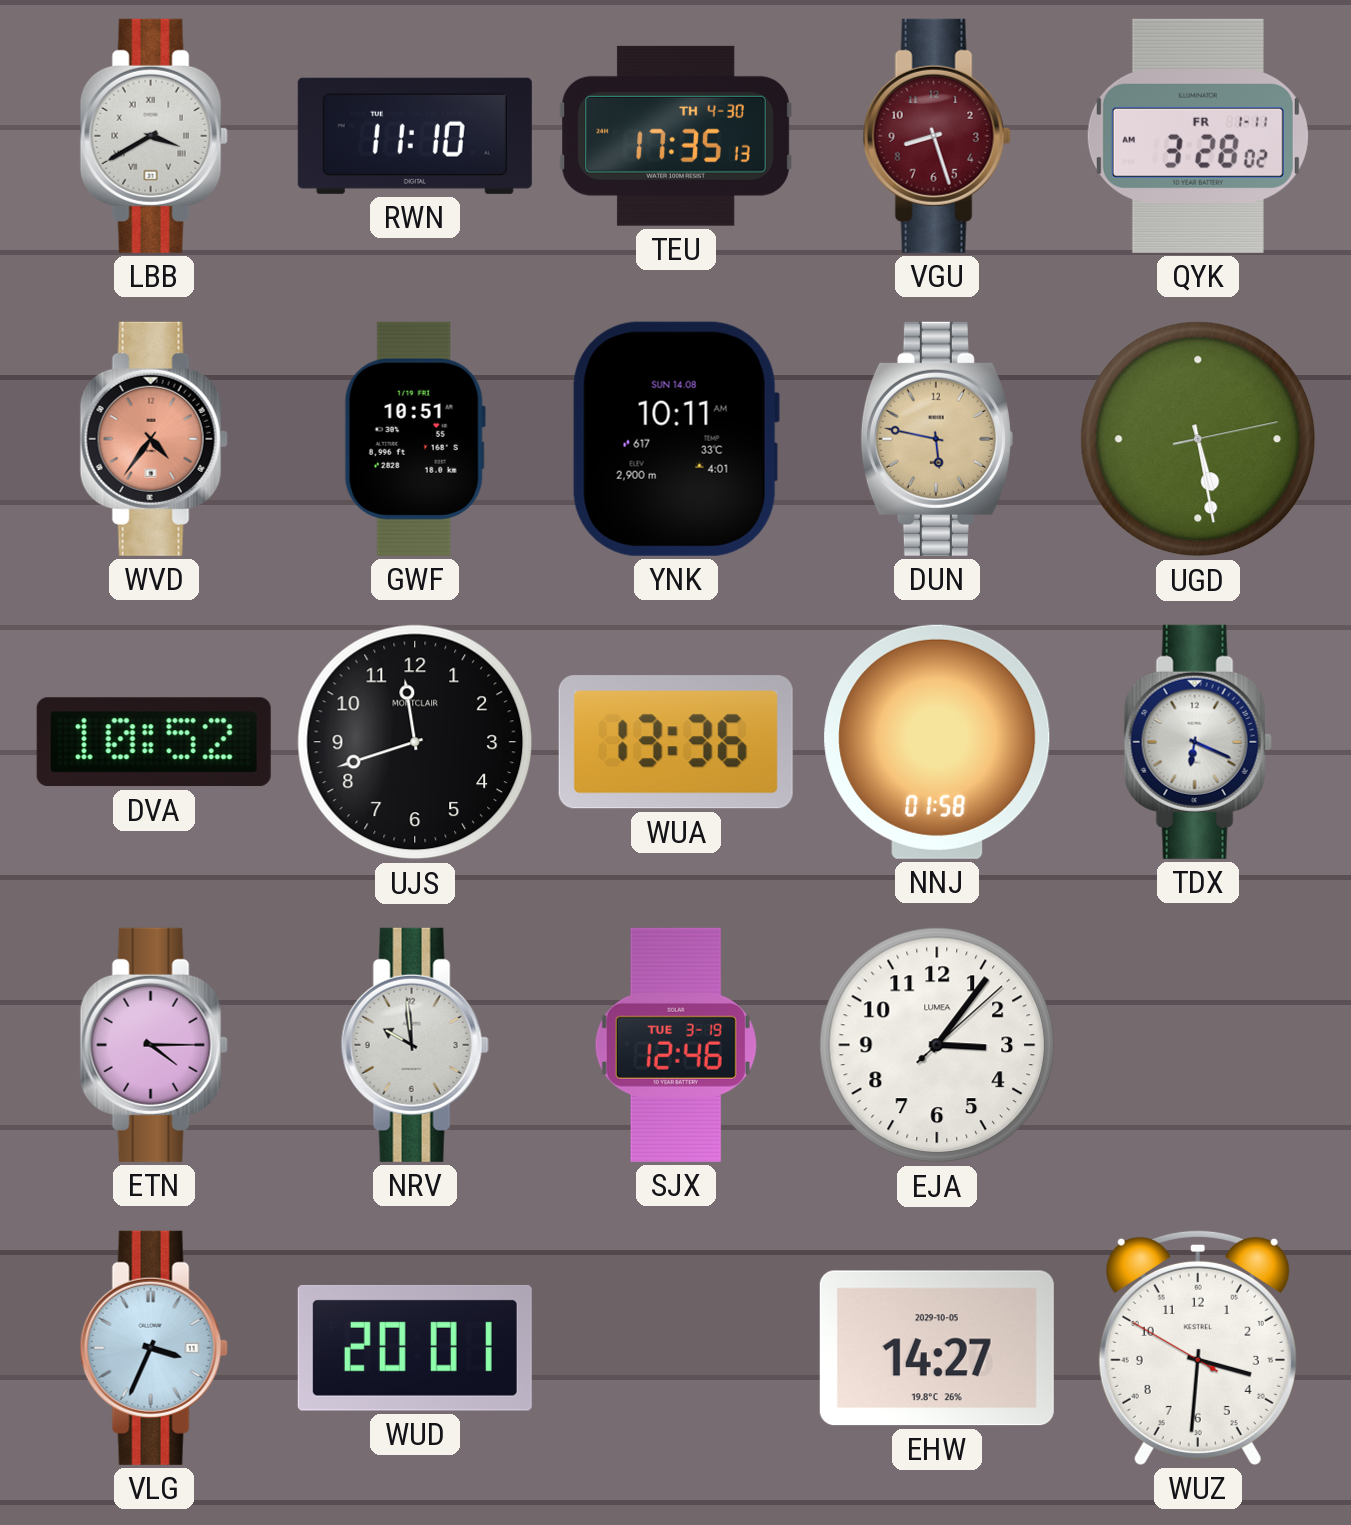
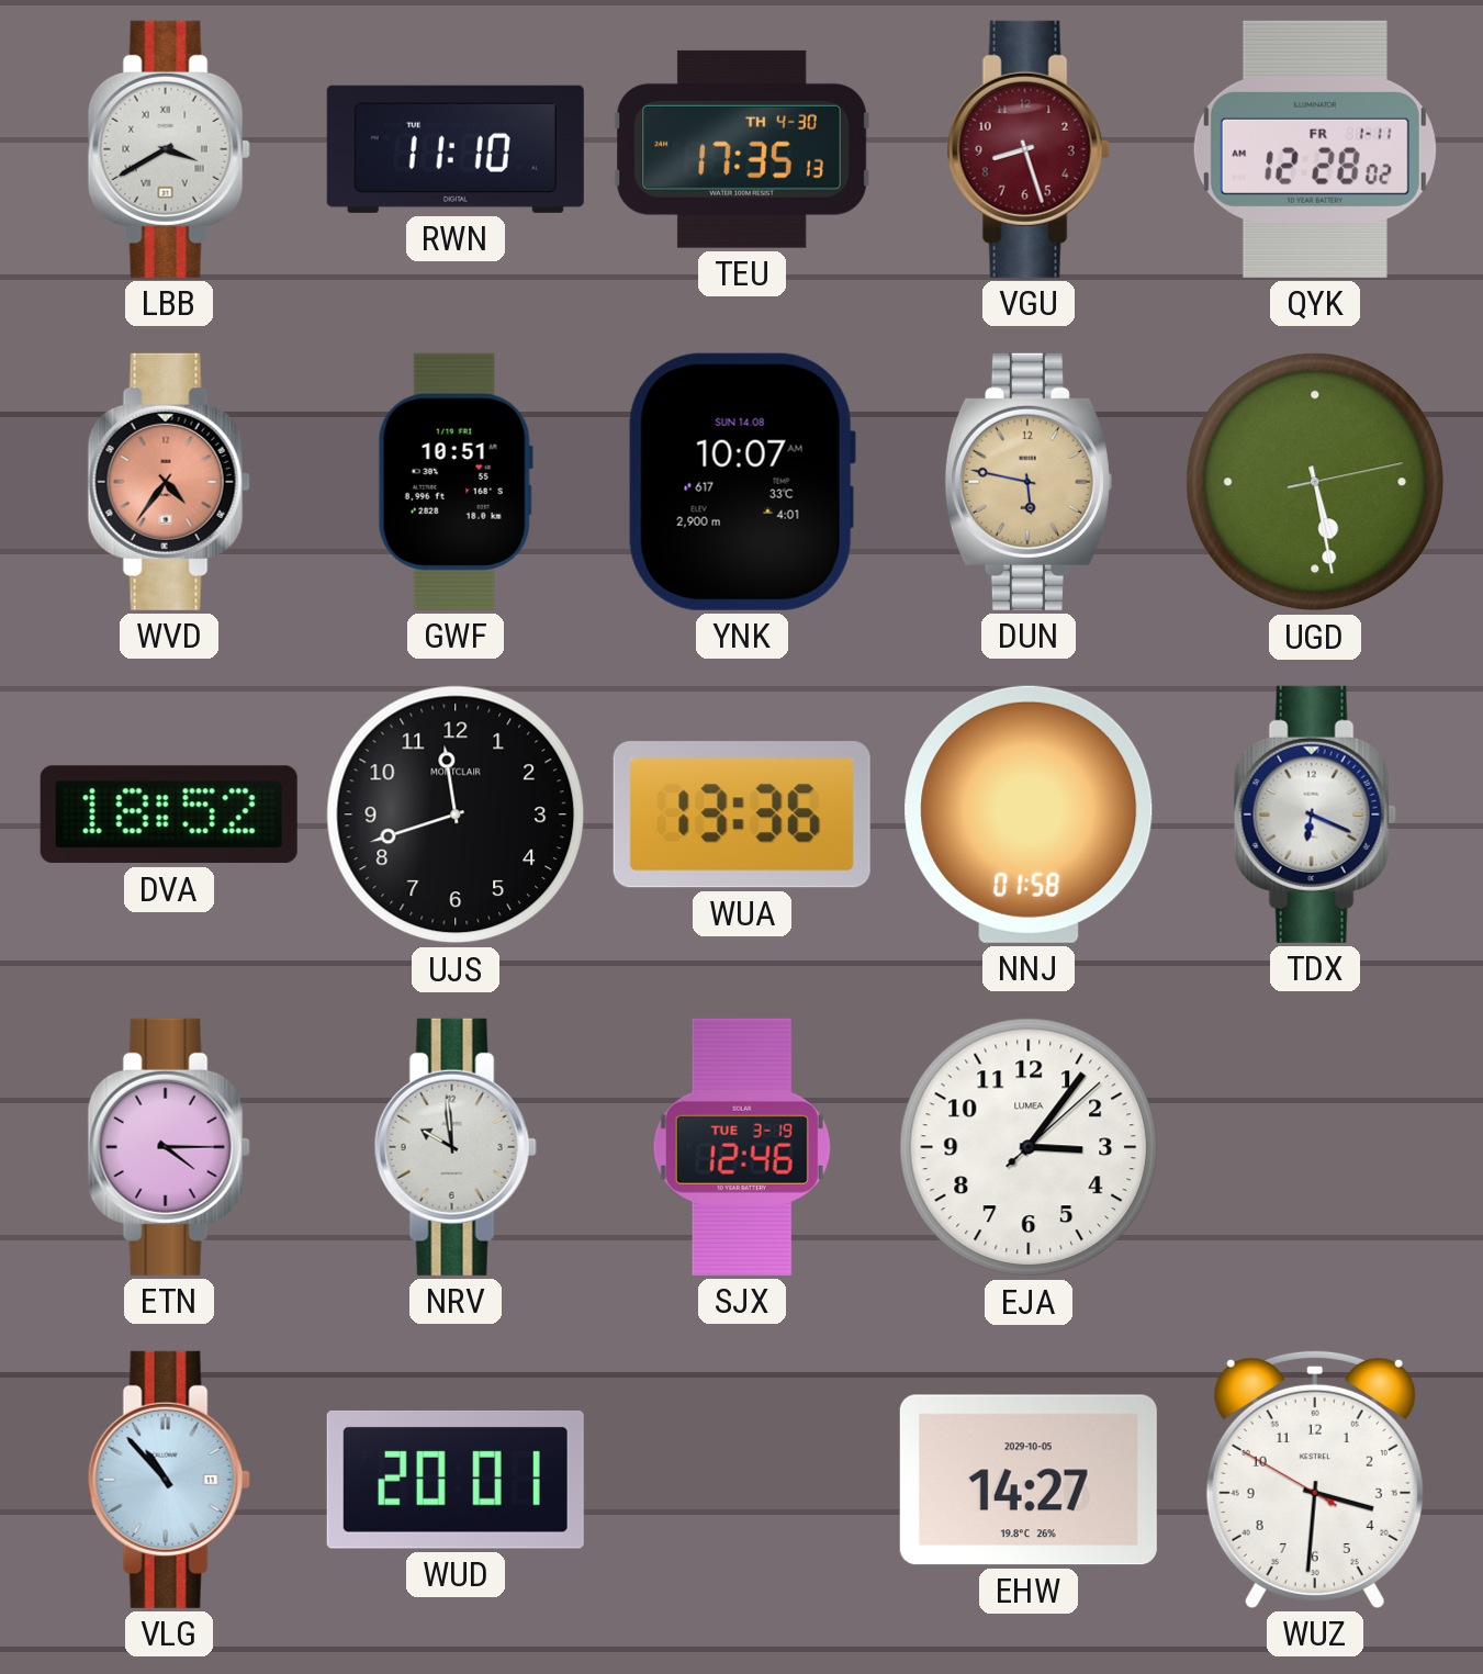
QYK: 3:28 -> 12:28
YNK: 10:11 -> 10:07
DVA: 10:52 -> 18:52
VLG: 3:34 -> 10:53
